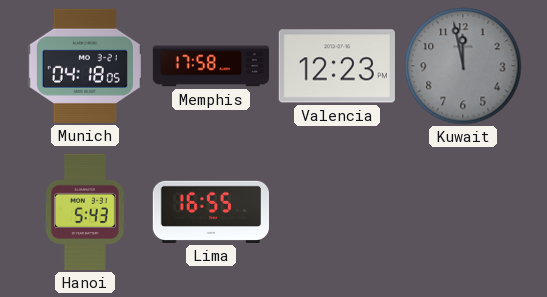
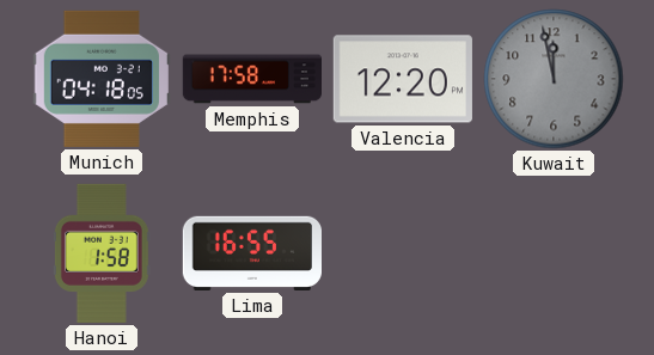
Valencia: 12:23 -> 12:20
Hanoi: 5:43 -> 1:58
